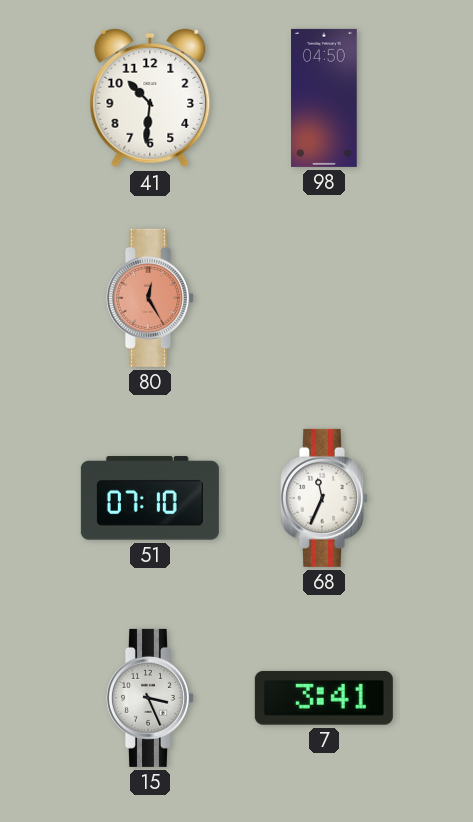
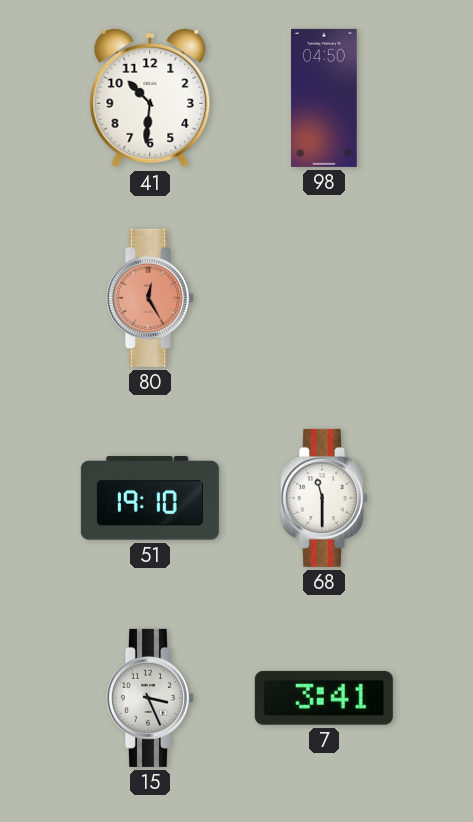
51: 07:10 -> 19:10
68: 11:34 -> 11:30
